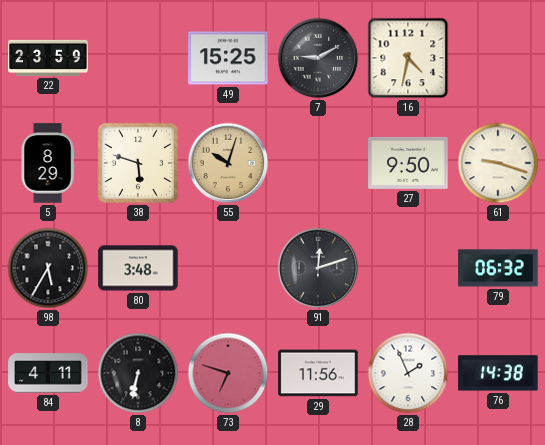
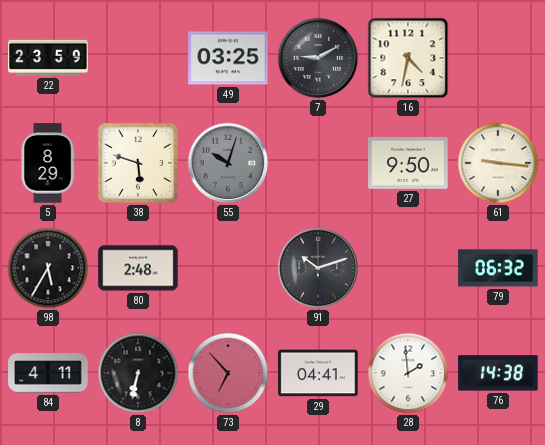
49: 15:25 -> 03:25
55 dial: champagne -> grey
61: 9:18 -> 9:16
80: 3:48 -> 2:48
91: 12:12 -> 10:12
73: 6:48 -> 6:53
29: 11:56 -> 04:41
28: 1:56 -> 1:59
